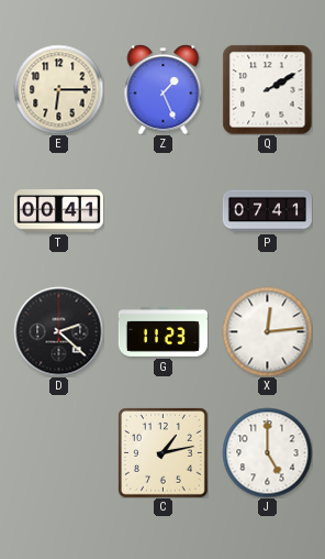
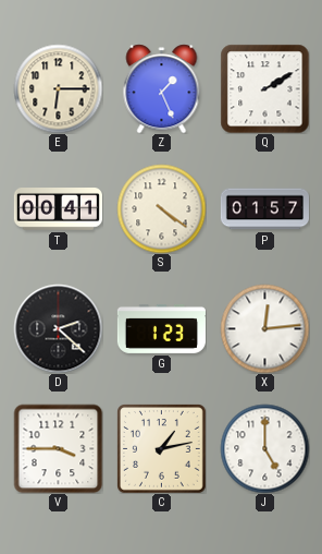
S: none -> 4:21
P: 07:41 -> 01:57
G: 11:23 -> 1:23
V: none -> 3:45
